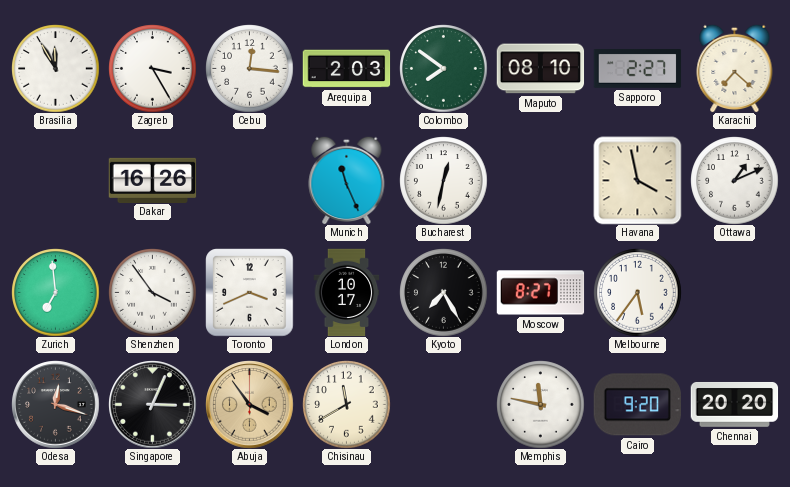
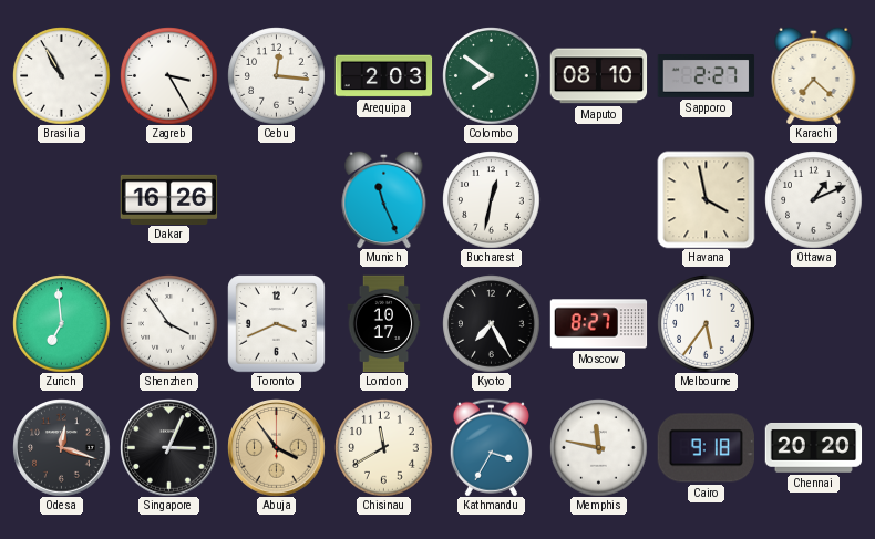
Brasilia: 11:55 -> 10:55
Kathmandu: none -> 3:35
Cairo: 9:20 -> 9:18
